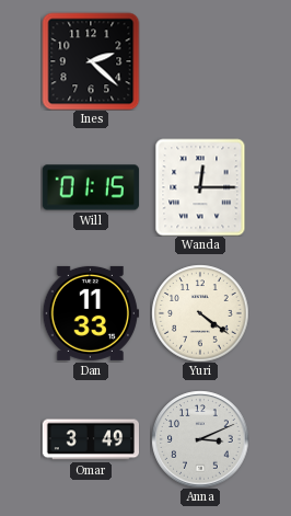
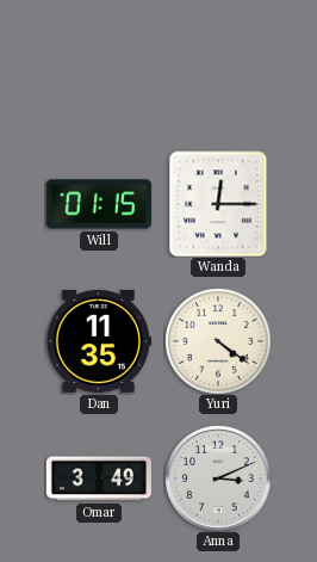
Ines: 2:22 -> none
Dan: 11:33 -> 11:35
